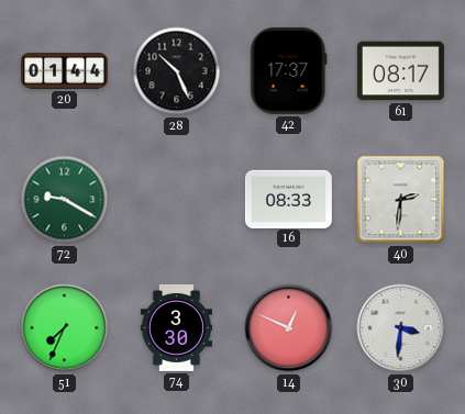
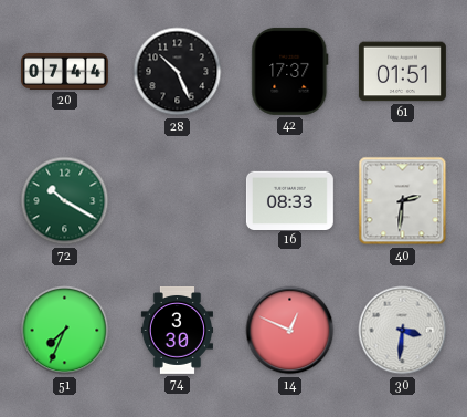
20: 01:44 -> 07:44
61: 08:17 -> 01:51
72: 9:20 -> 10:20
